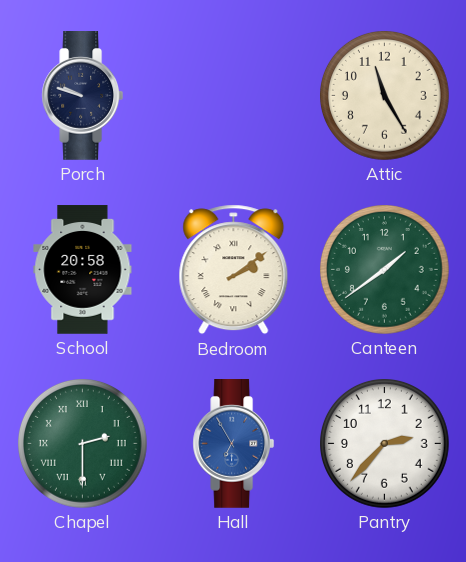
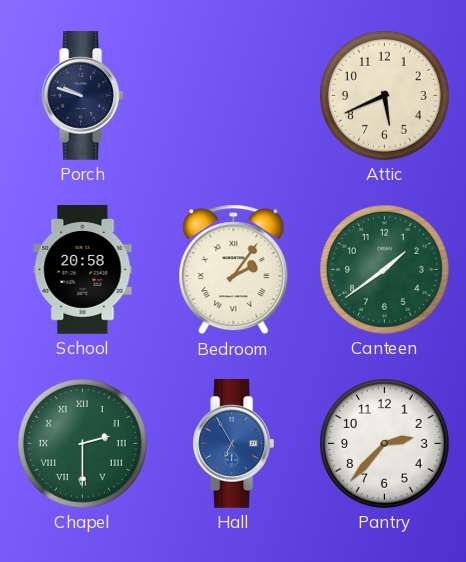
Attic: 11:25 -> 5:41
Bedroom: 2:09 -> 2:06
